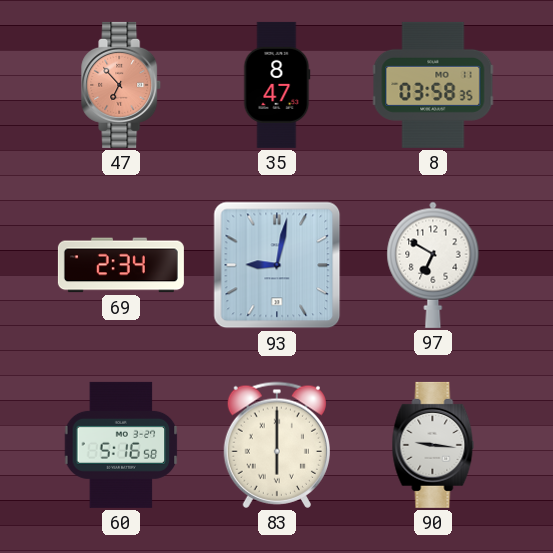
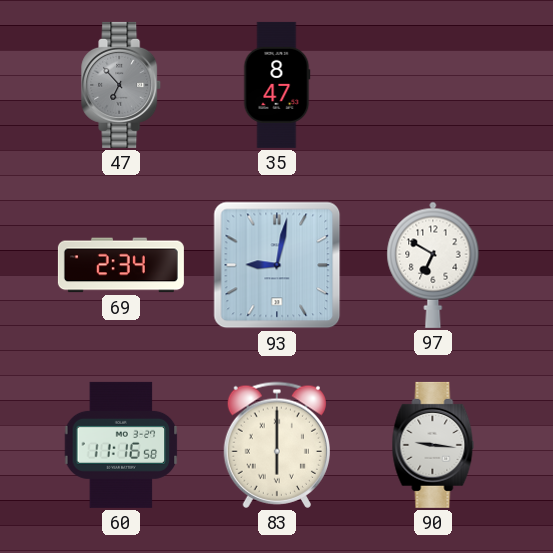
47 dial: salmon -> grey
8: 03:58 -> none
60: 5:16 -> 11:16
